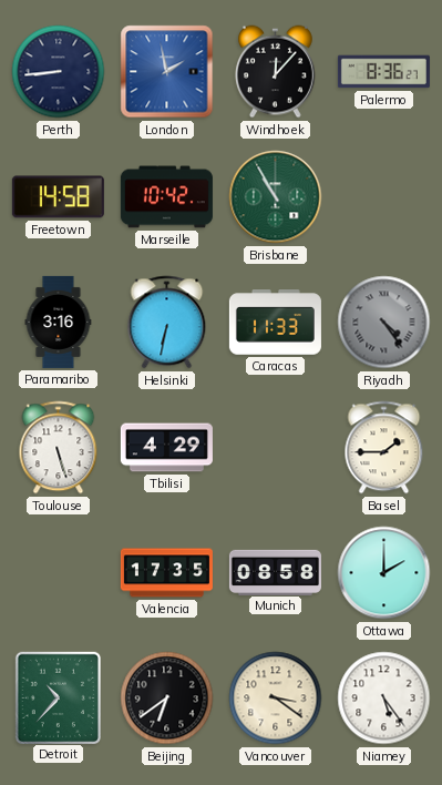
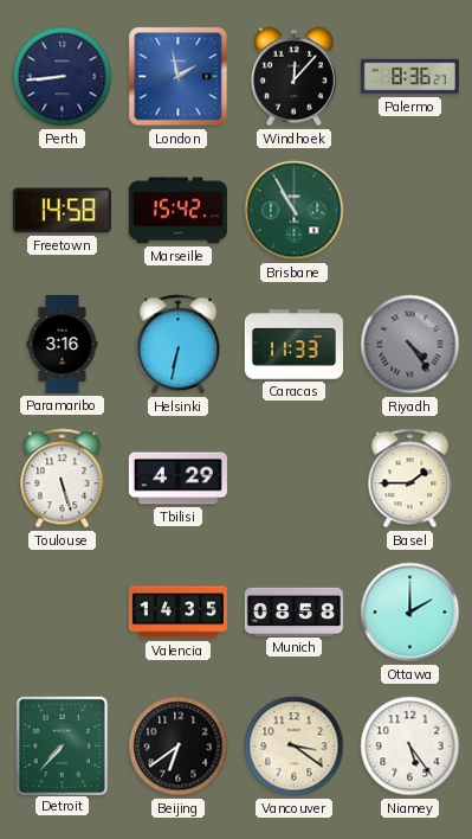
Marseille: 10:42 -> 15:42
Valencia: 17:35 -> 14:35
Detroit: 10:37 -> 7:37
